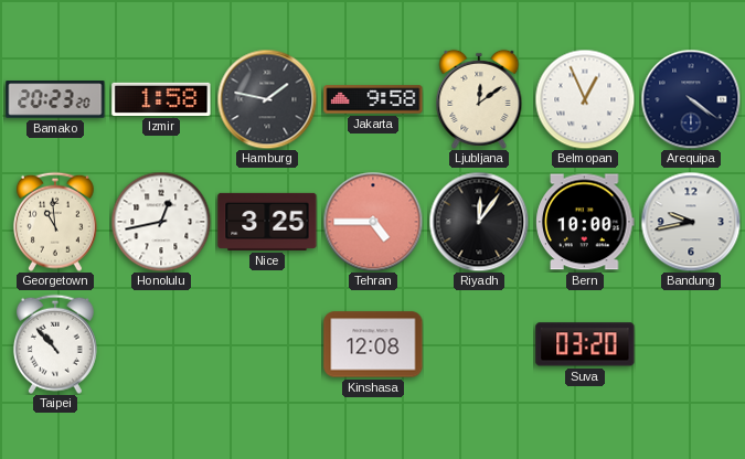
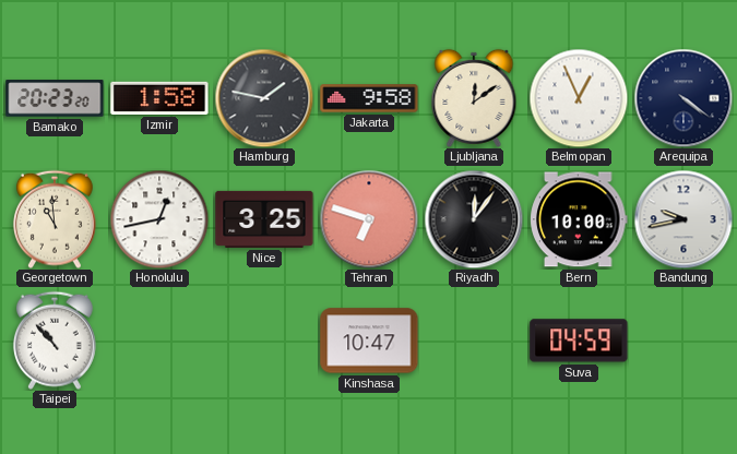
Tehran: 4:45 -> 6:48
Kinshasa: 12:08 -> 10:47
Suva: 03:20 -> 04:59
